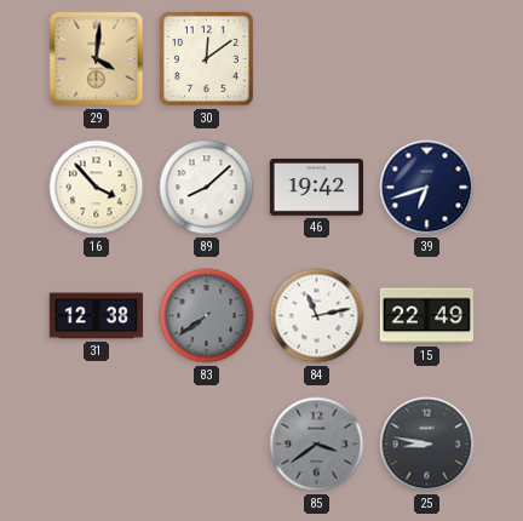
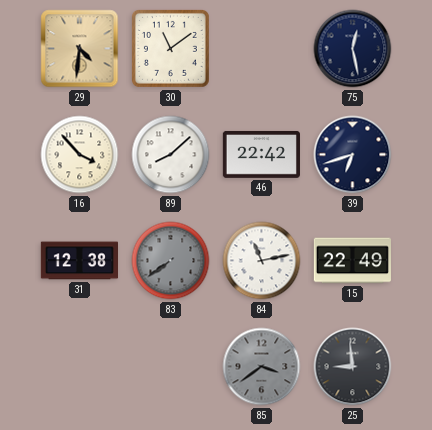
29: 4:01 -> 4:31
30: 12:09 -> 11:09
75: none -> 12:28
46: 19:42 -> 22:42
25: 8:47 -> 8:59
